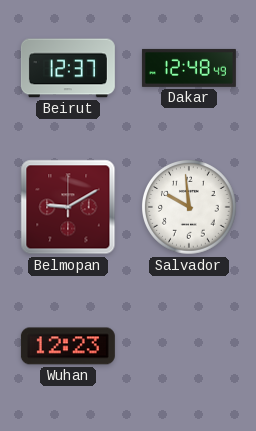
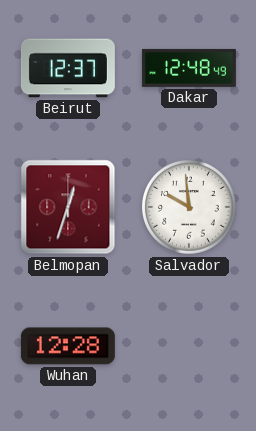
Belmopan: 9:10 -> 12:33
Wuhan: 12:23 -> 12:28
